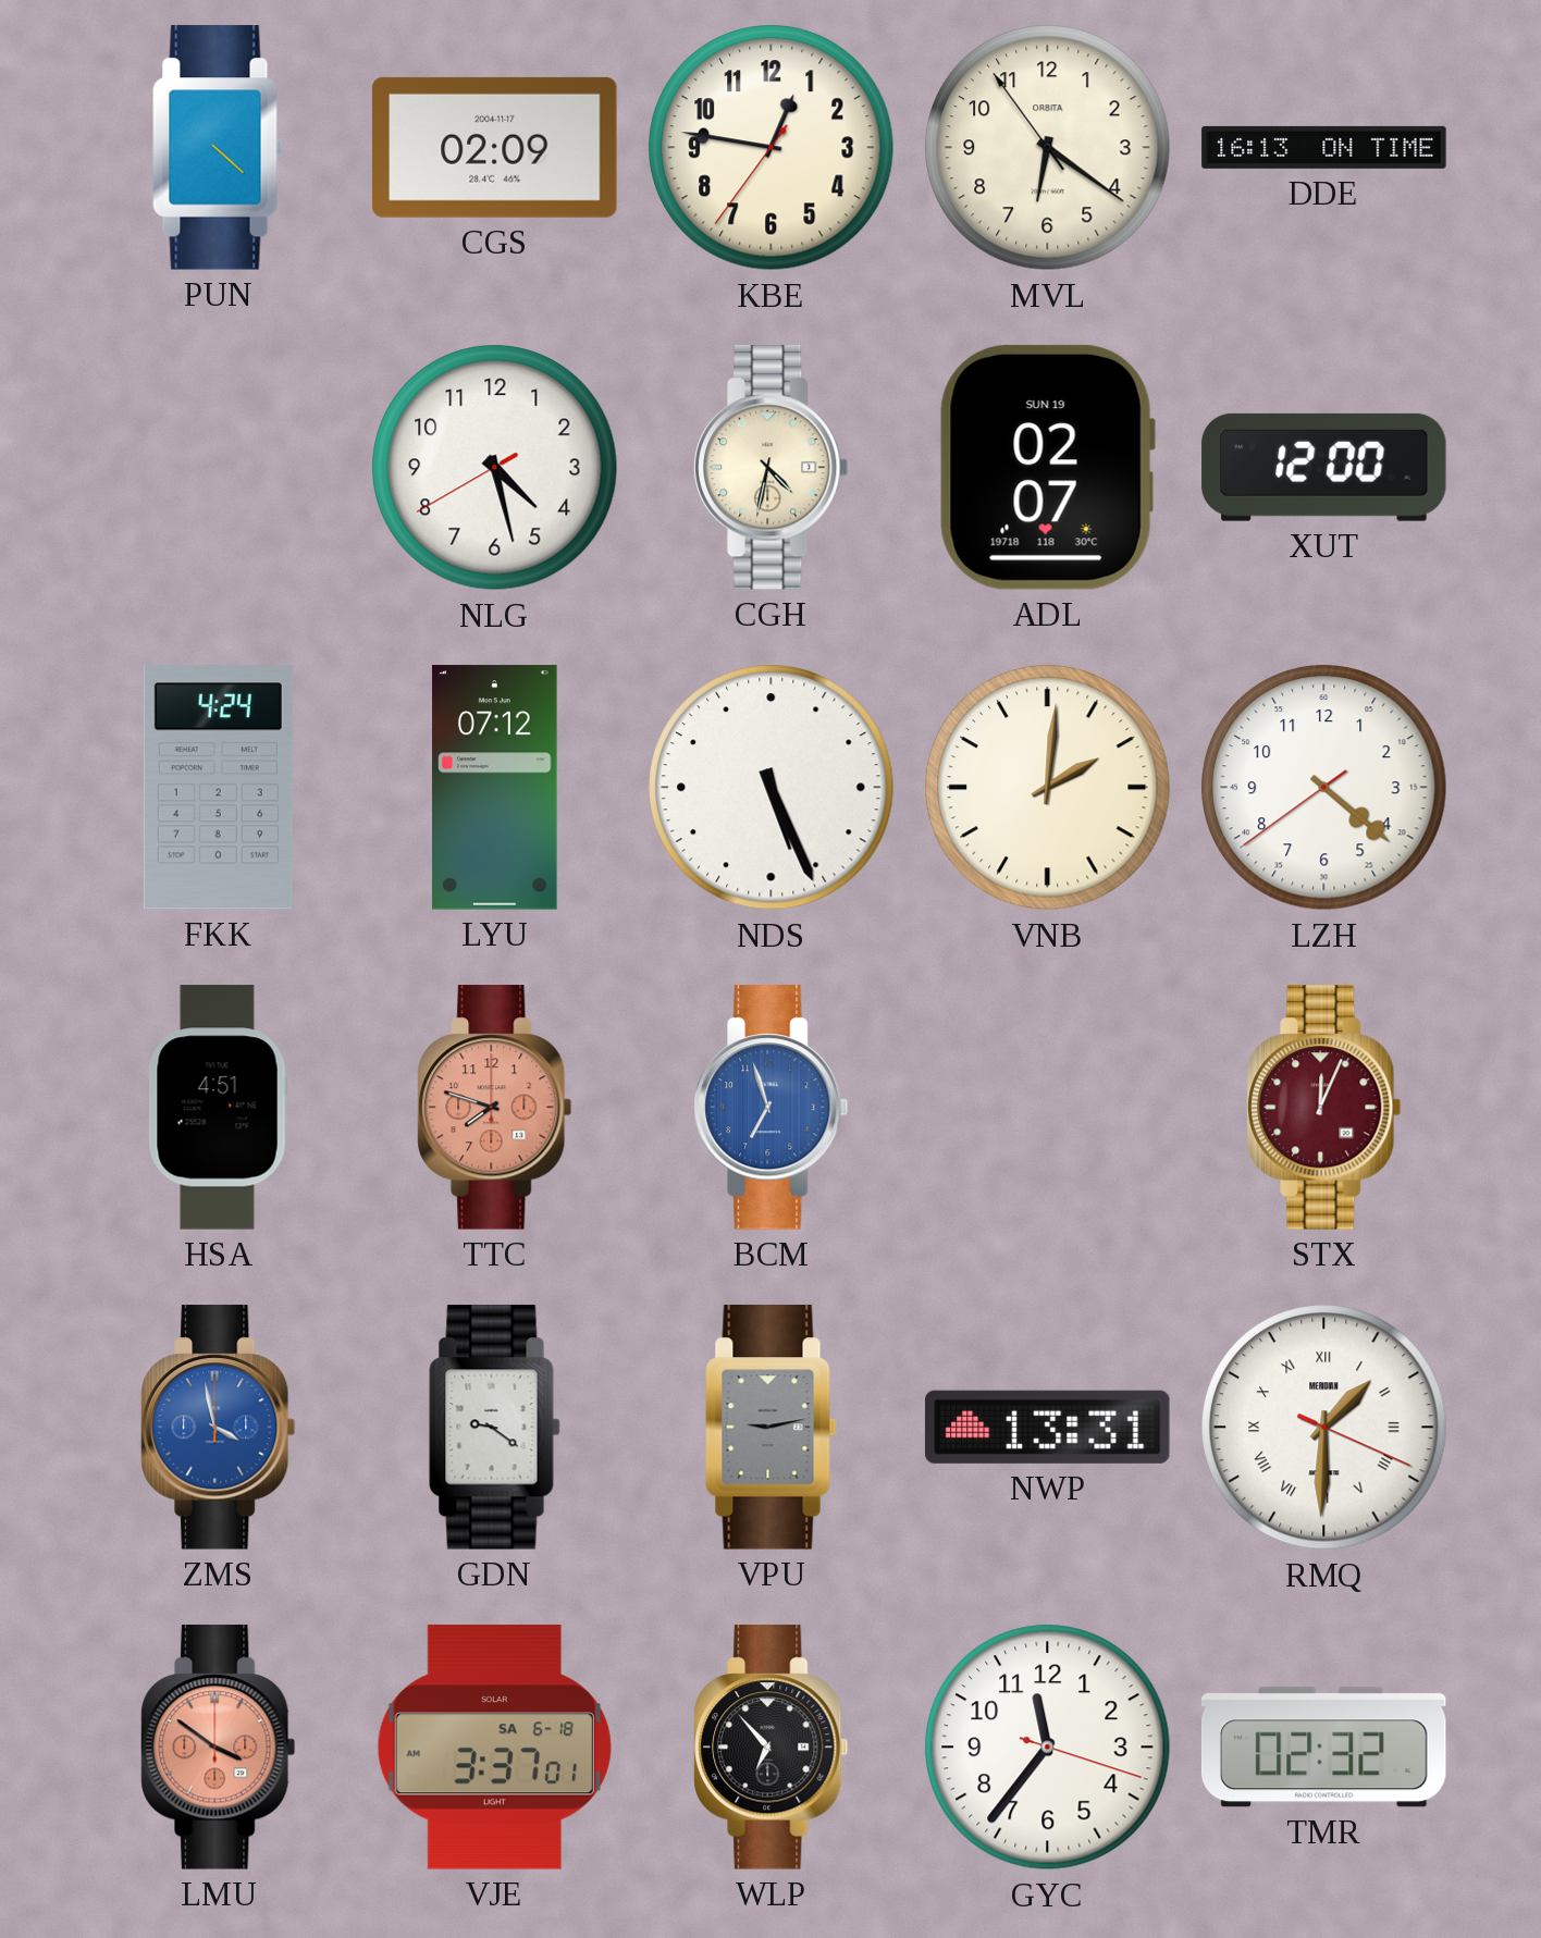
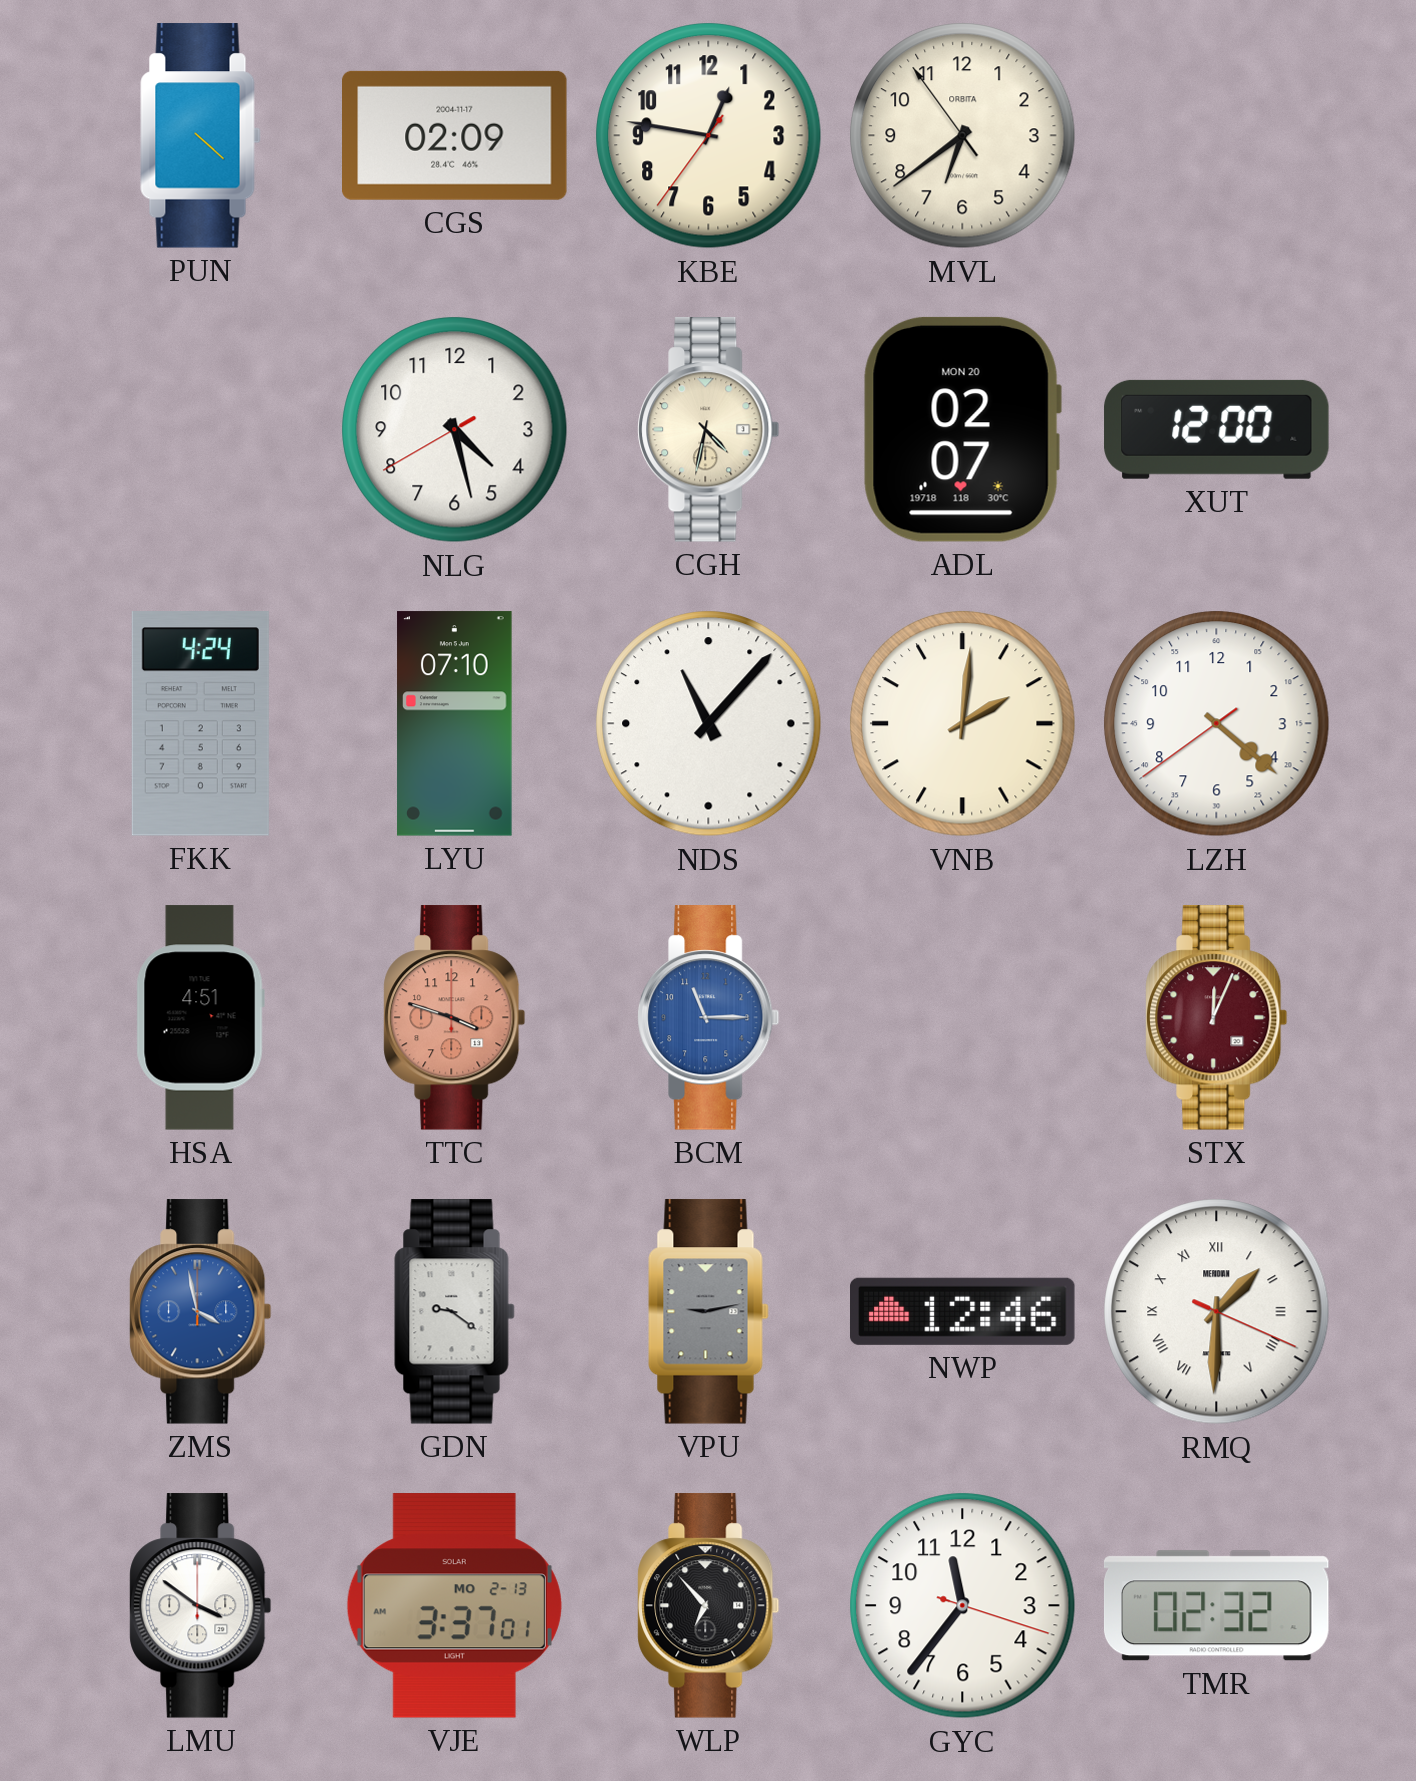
MVL: 6:20 -> 6:38
DDE: 16:13 -> none
ADL date: SUN 19 -> MON 20
LYU: 07:12 -> 07:10
NDS: 5:26 -> 11:07
TTC: 7:48 -> 3:48
BCM: 6:57 -> 11:15
NWP: 13:31 -> 12:46
LMU dial: salmon -> white
VJE date: SA 6-18 -> MO 2-13
